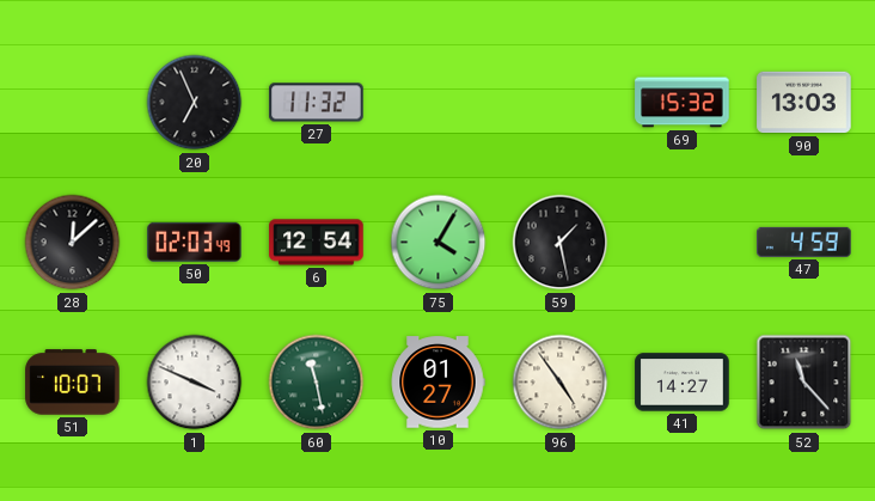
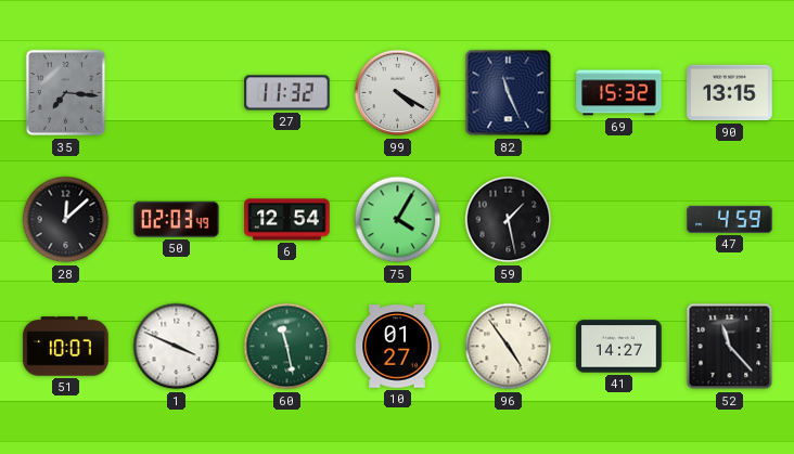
35: none -> 7:16
20: 6:56 -> none
99: none -> 4:20
82: none -> 11:26
90: 13:03 -> 13:15
